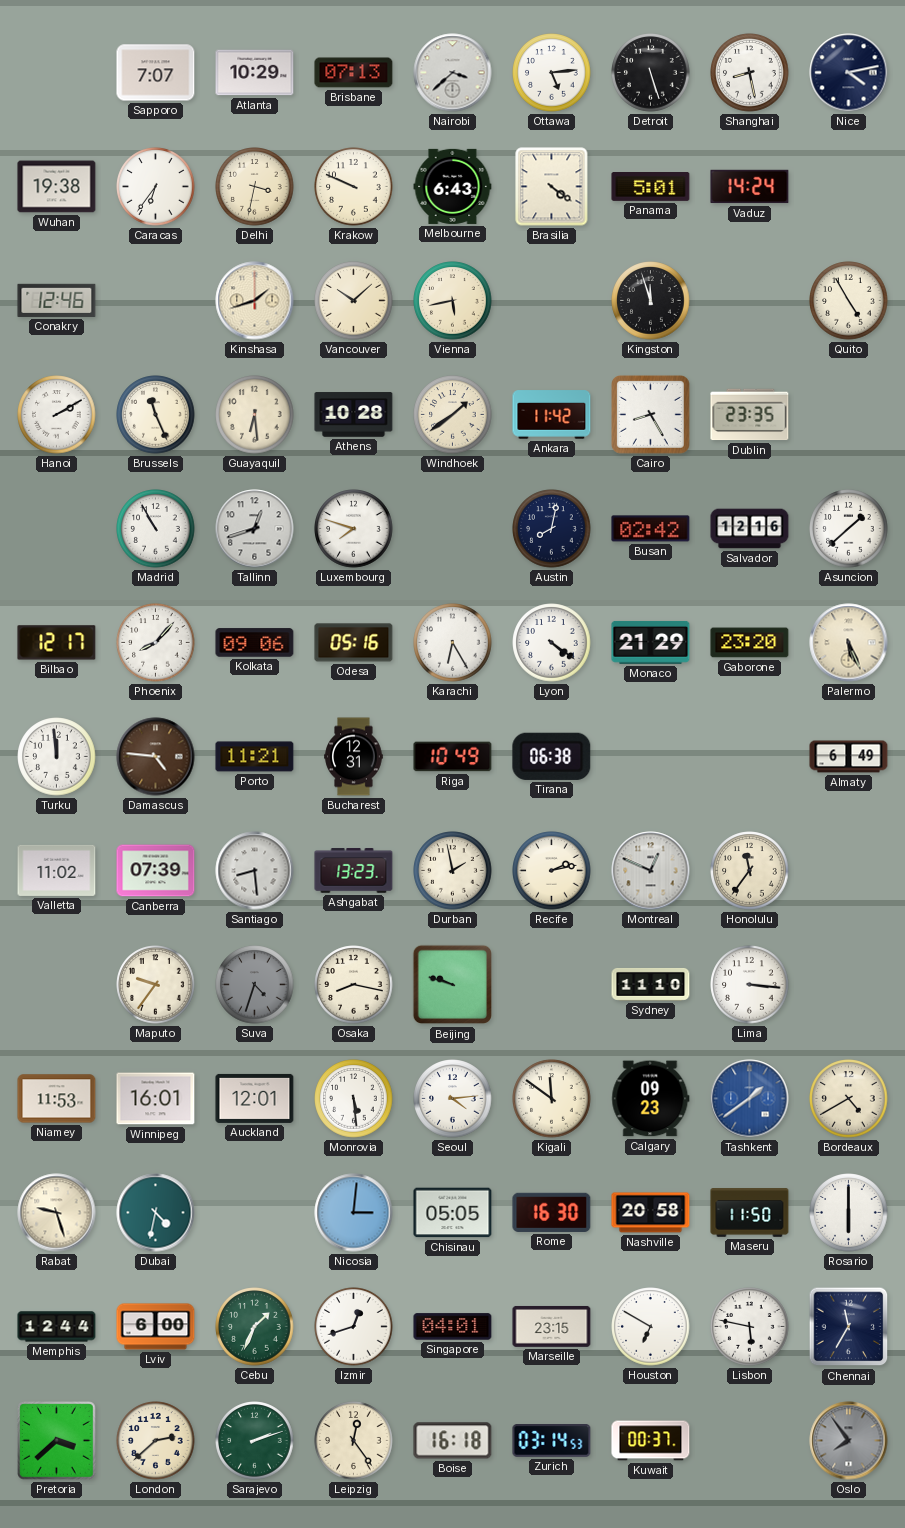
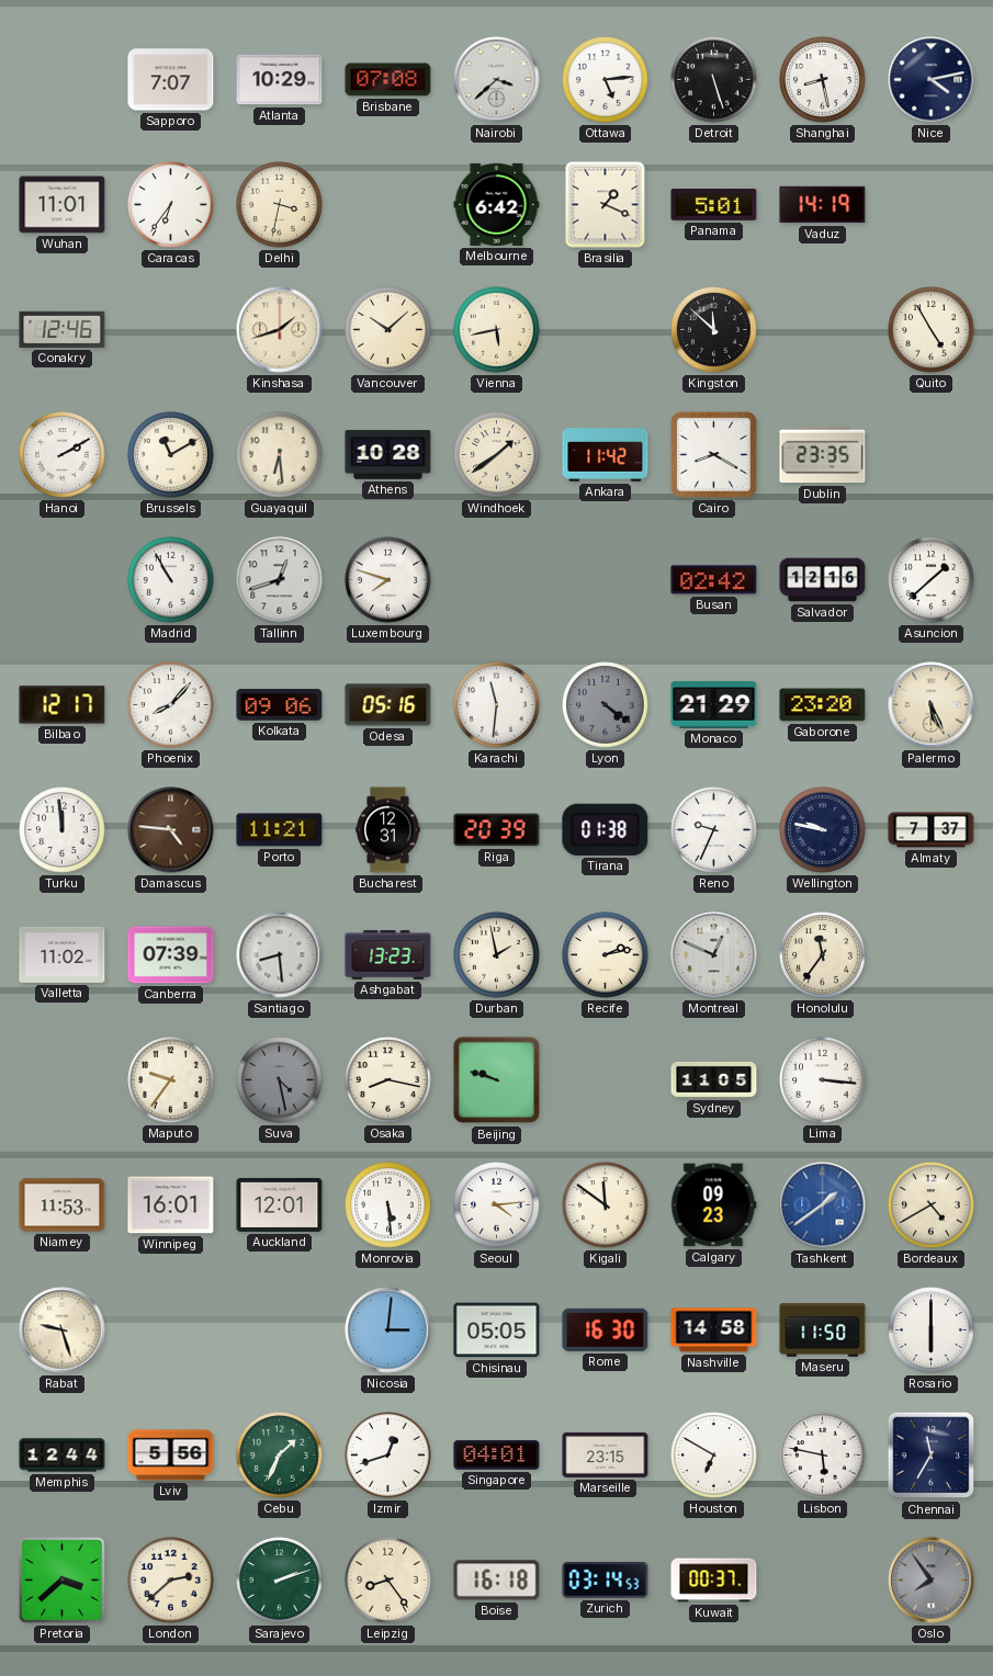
Brisbane: 07:13 -> 07:08
Wuhan: 19:38 -> 11:01
Krakow: 9:49 -> none
Melbourne: 6:43 -> 6:42
Brasilia: 4:21 -> 1:19
Vaduz: 14:24 -> 14:19
Kingston: 11:57 -> 11:52
Brussels: 11:26 -> 11:10
Cairo: 8:25 -> 8:20
Austin: 8:02 -> none
Karachi: 6:25 -> 11:31
Lyon dial: white -> grey
Riga: 10:49 -> 20:39
Tirana: 06:38 -> 01:38
Reno: none -> 9:34
Wellington: none -> 9:47
Almaty: 6:49 -> 7:37
Suva: 4:33 -> 4:28
Sydney: 11:10 -> 11:05
Dubai: 4:32 -> none
Nashville: 20:58 -> 14:58
Lviv: 6:00 -> 5:56
Leipzig: 12:24 -> 8:24
